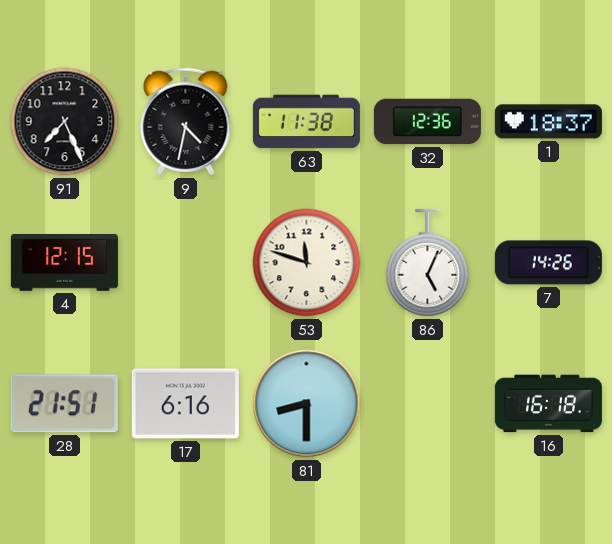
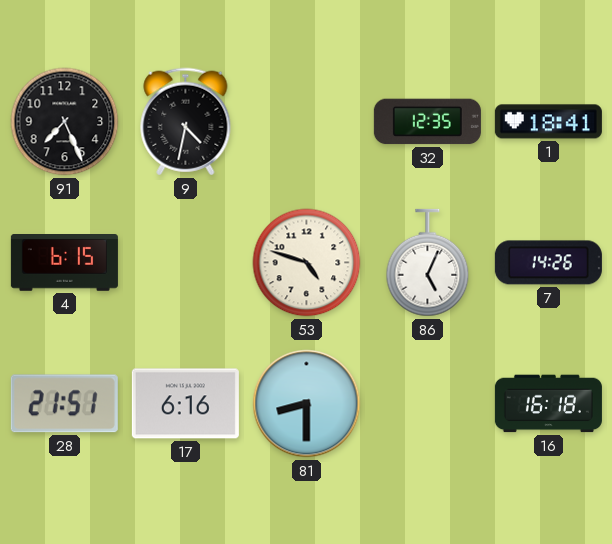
63: 11:38 -> none
32: 12:36 -> 12:35
1: 18:37 -> 18:41
4: 12:15 -> 6:15
53: 11:48 -> 4:48
